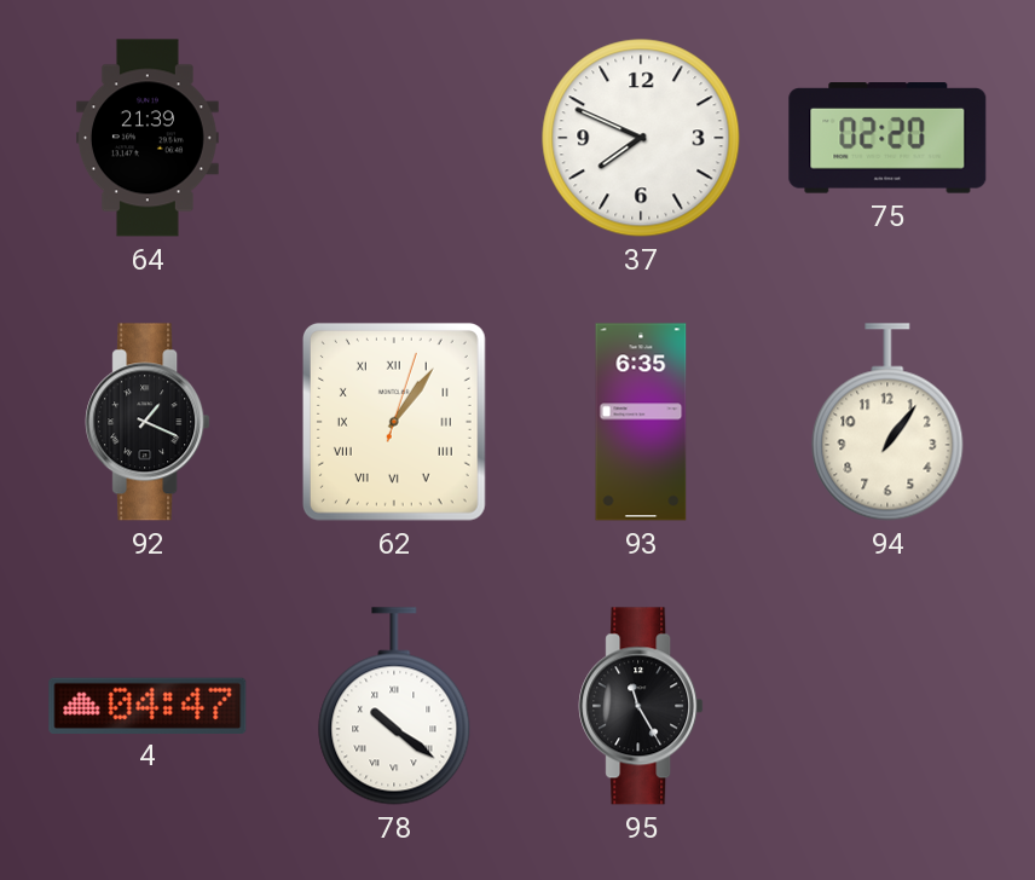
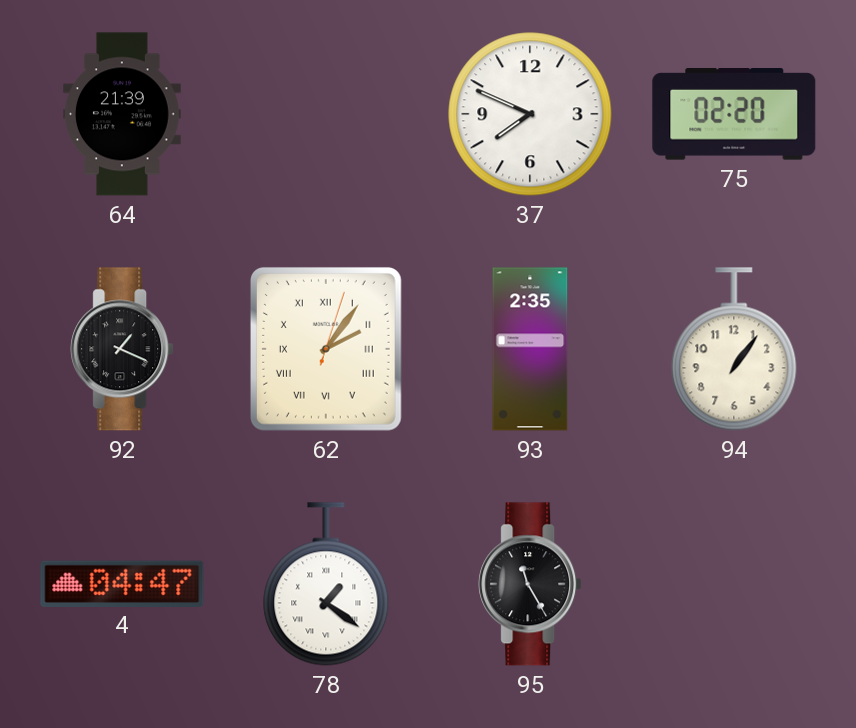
62: 1:06 -> 2:06
93: 6:35 -> 2:35
78: 10:21 -> 1:21
